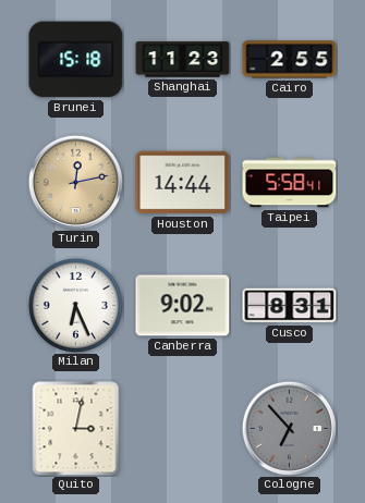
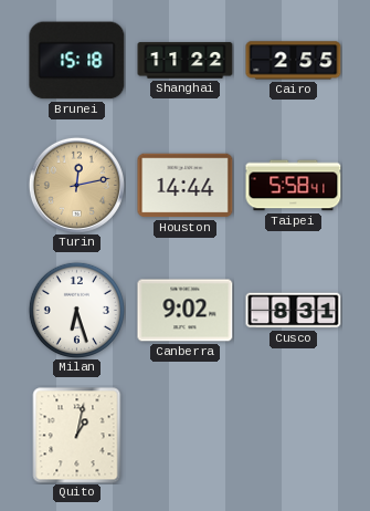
Shanghai: 11:23 -> 11:22
Milan: 6:26 -> 6:27
Quito: 3:02 -> 1:02
Cologne: 6:53 -> none
